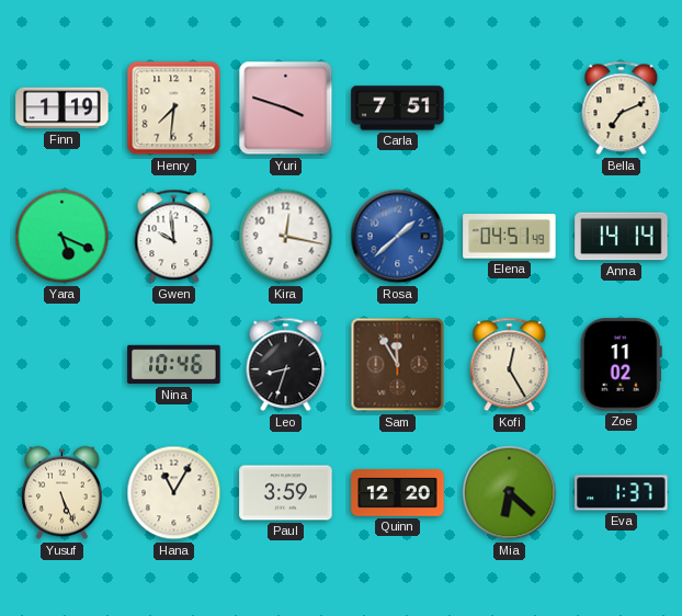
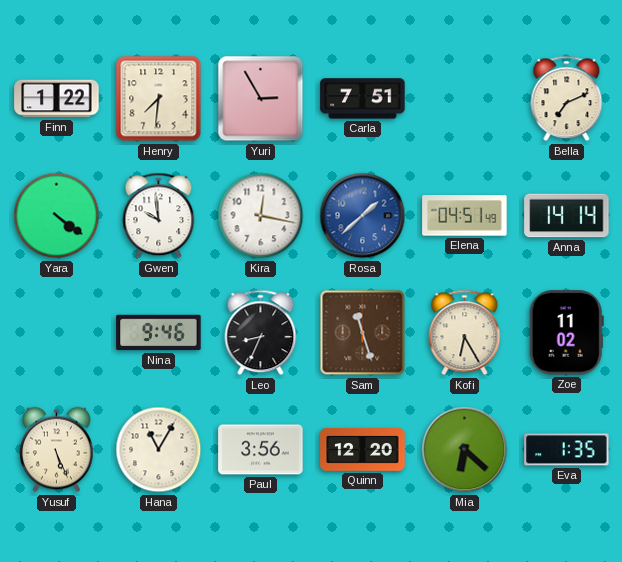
Finn: 1:19 -> 1:22
Yuri: 3:48 -> 2:55
Yara: 5:19 -> 4:21
Nina: 10:46 -> 9:46
Leo: 8:33 -> 8:34
Sam: 11:55 -> 11:27
Kofi: 12:25 -> 6:25
Paul: 3:59 -> 3:56
Eva: 1:37 -> 1:35
